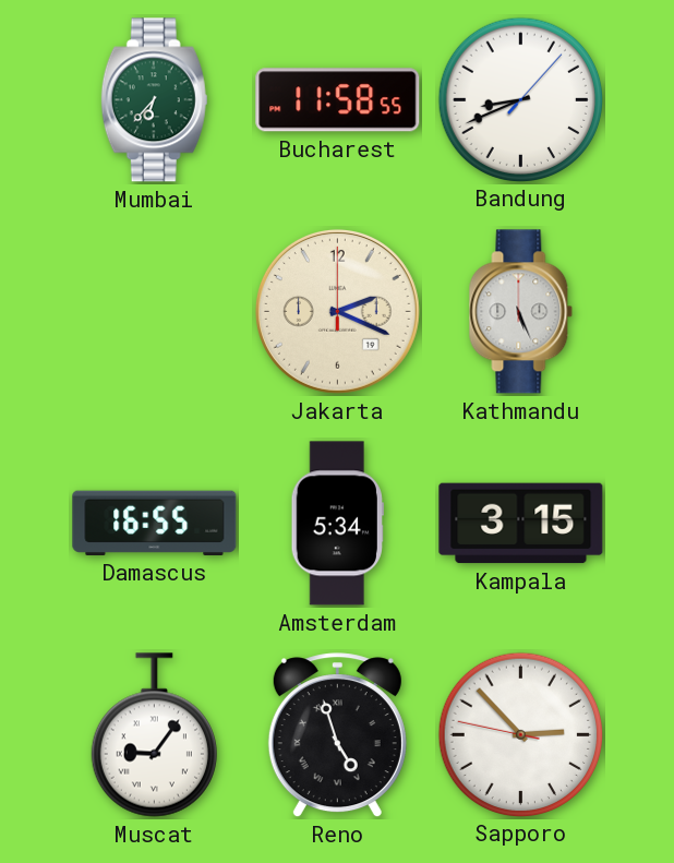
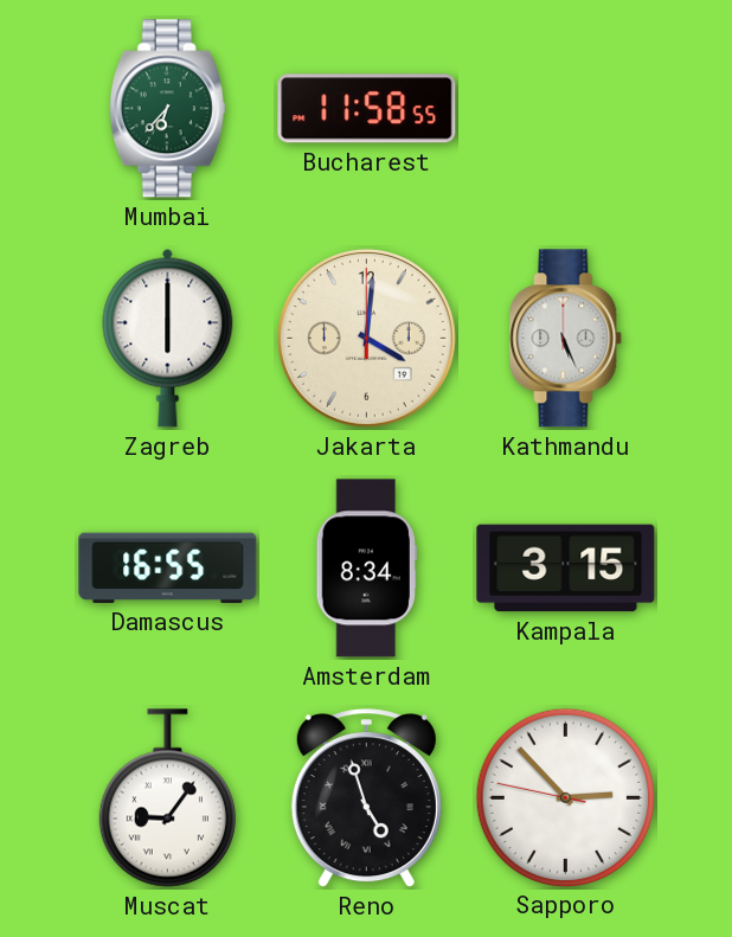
Bandung: 8:41 -> none
Zagreb: none -> 6:00
Jakarta: 2:19 -> 4:01
Amsterdam: 5:34 -> 8:34
